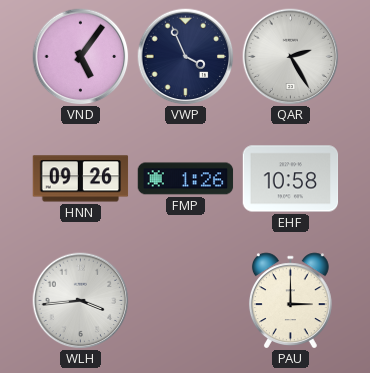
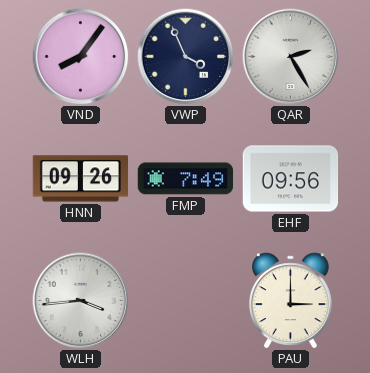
VND: 5:06 -> 8:06
FMP: 1:26 -> 7:49
EHF: 10:58 -> 09:56
